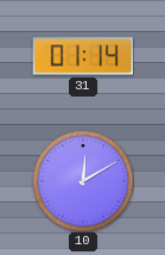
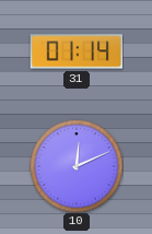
10: 12:10 -> 12:11
